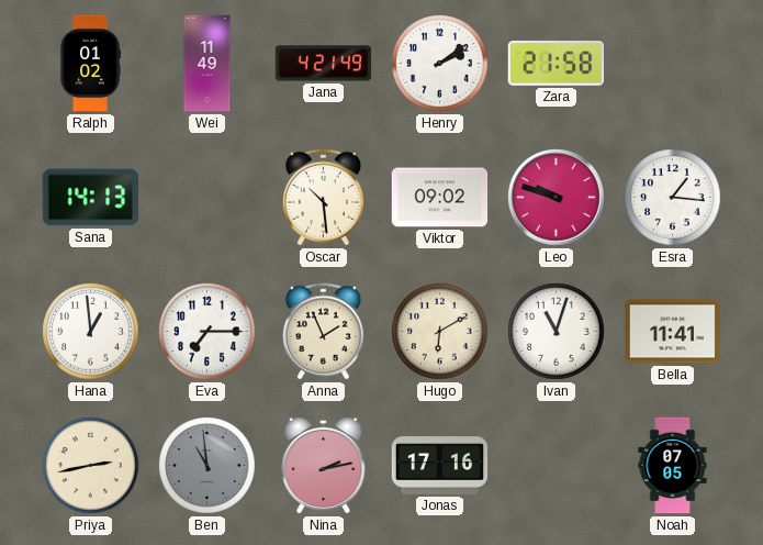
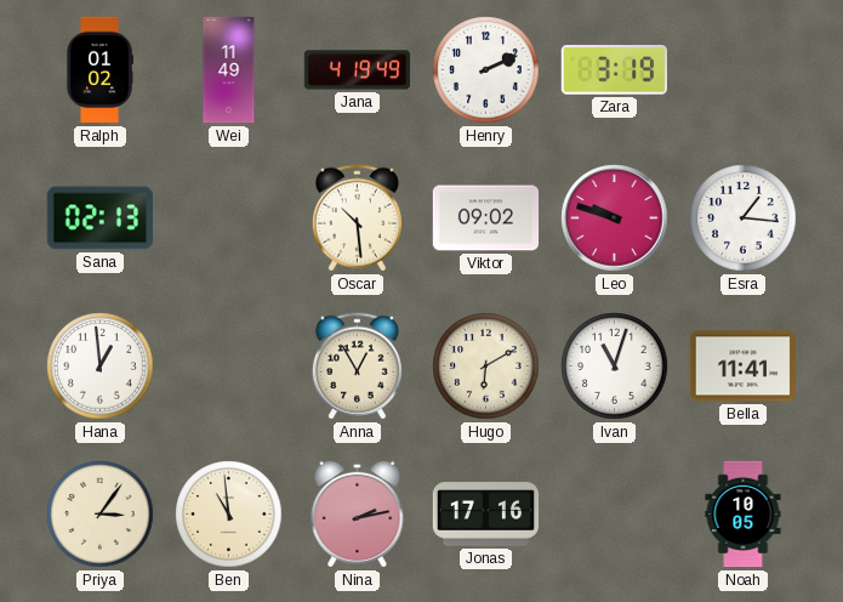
Jana: 4:21 -> 4:19
Henry: 2:09 -> 2:11
Zara: 21:58 -> 3:19
Sana: 14:13 -> 02:13
Eva: 7:15 -> none
Anna: 1:56 -> 12:55
Priya: 2:43 -> 3:06
Ben dial: grey -> cream
Noah: 07:05 -> 10:05
